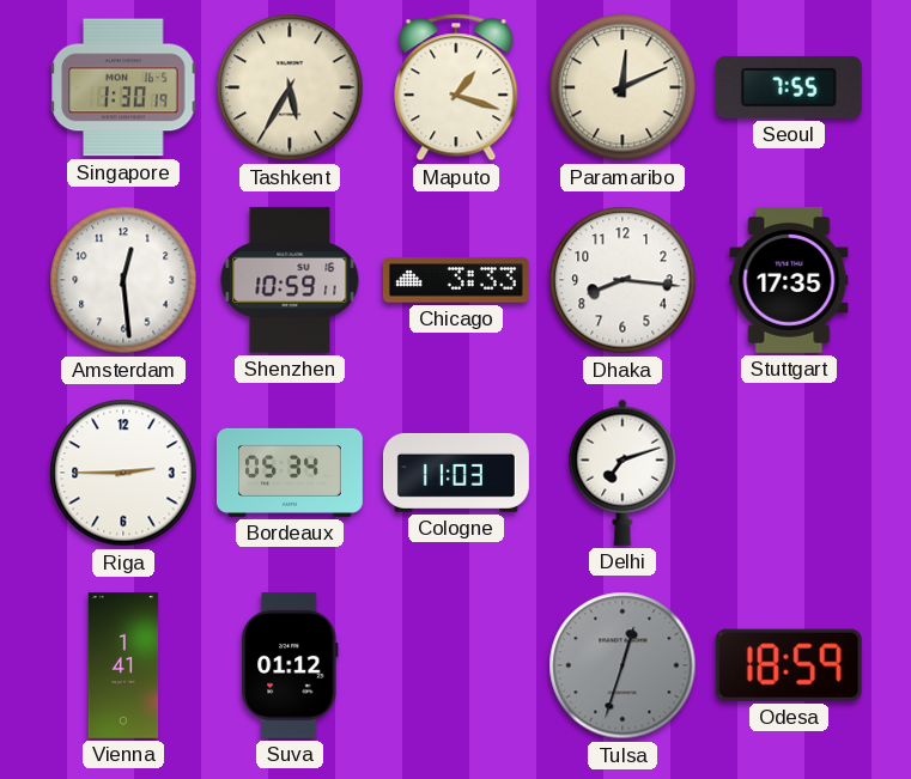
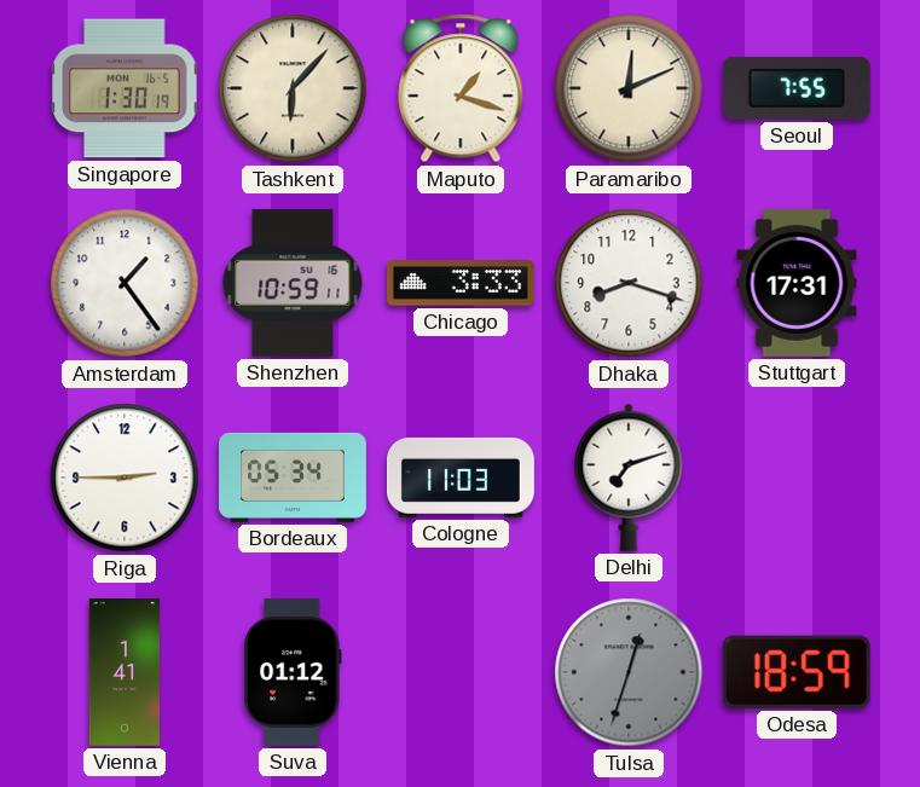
Tashkent: 5:35 -> 6:07
Amsterdam: 12:29 -> 1:24
Dhaka: 8:16 -> 8:18
Stuttgart: 17:35 -> 17:31
